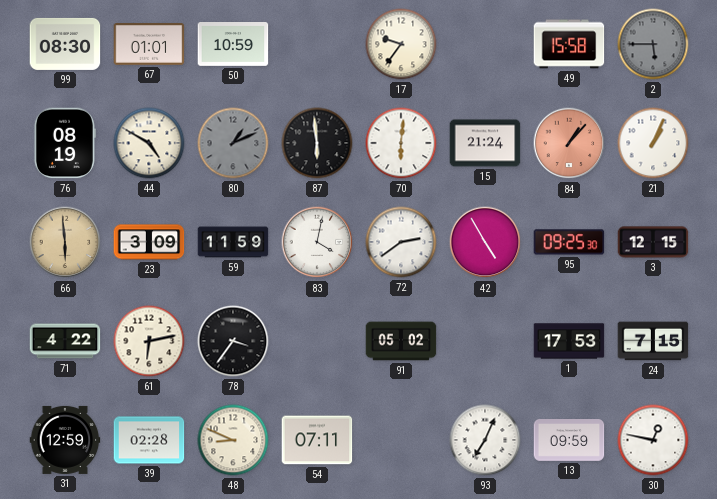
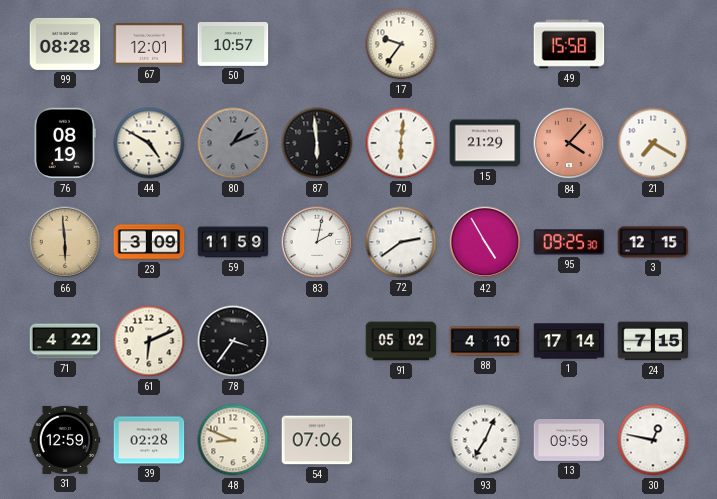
99: 08:30 -> 08:28
67: 01:01 -> 12:01
50: 10:59 -> 10:57
2: 5:45 -> none
15: 21:24 -> 21:29
84: 1:07 -> 4:07
21: 1:04 -> 7:20
83: 4:02 -> 2:02
61: 6:13 -> 6:11
88: none -> 4:10
1: 17:53 -> 17:14
54: 07:11 -> 07:06
